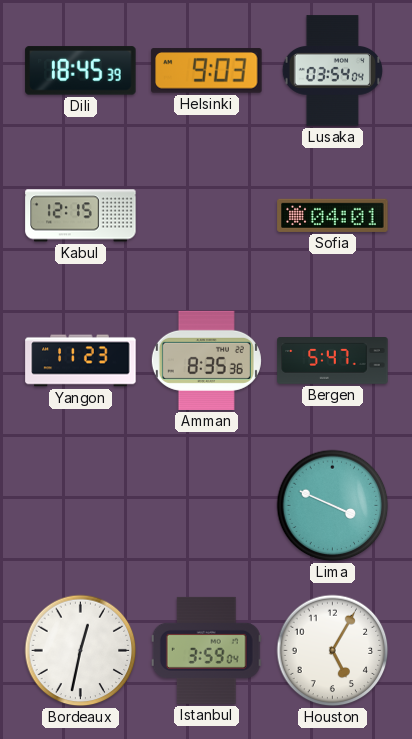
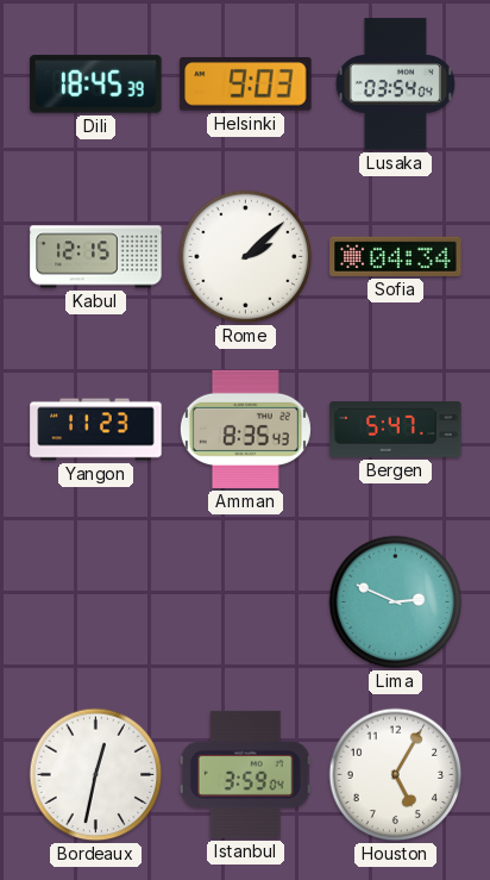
Rome: none -> 2:08
Sofia: 04:01 -> 04:34
Amman: 8:35:36 -> 8:35:43
Lima: 3:49 -> 2:49
